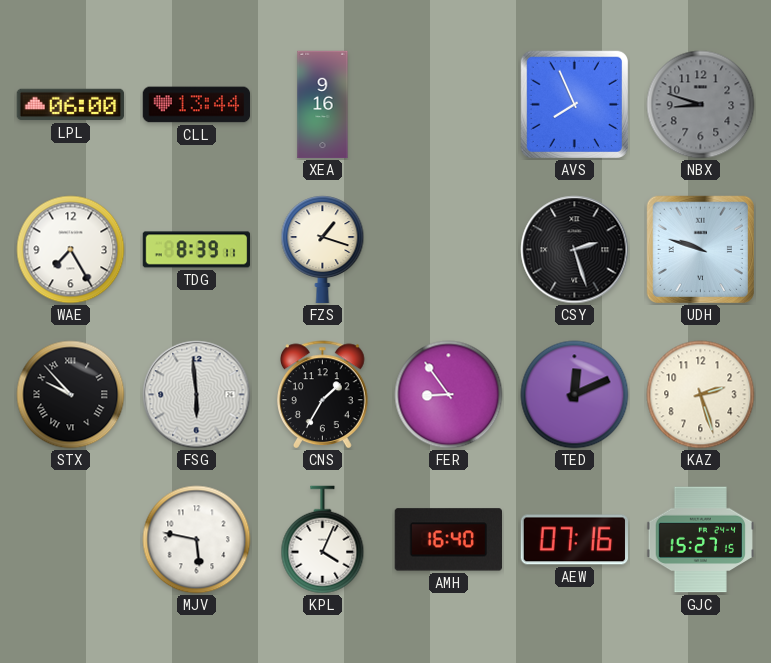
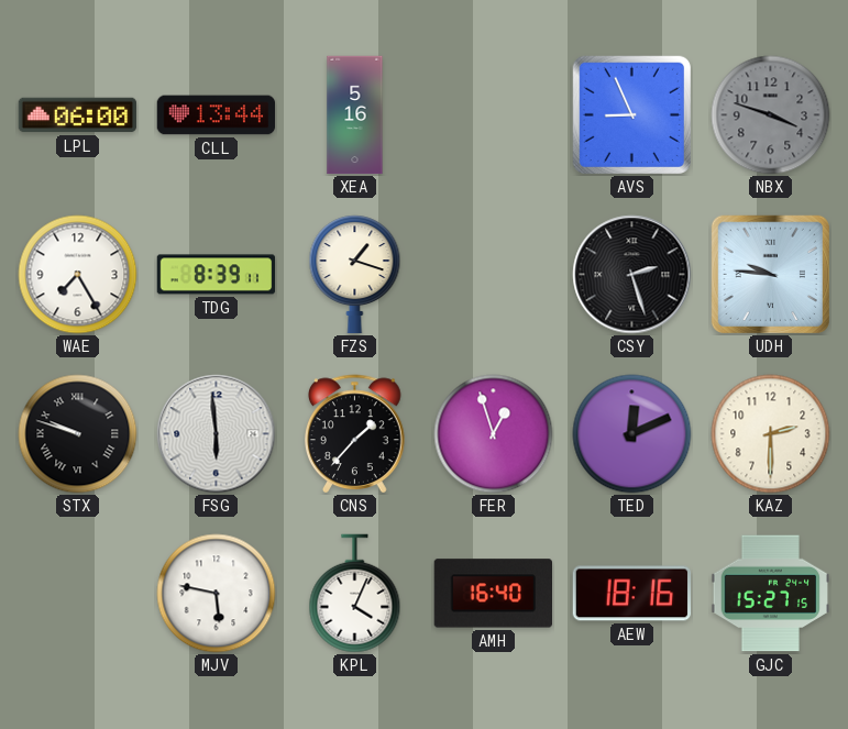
XEA: 9:16 -> 5:16
AVS: 7:56 -> 8:56
NBX: 8:48 -> 3:48
UDH: 9:48 -> 9:46
STX: 9:53 -> 9:48
CNS: 1:35 -> 1:37
FER: 8:54 -> 12:57
KAZ: 2:27 -> 2:30
AEW: 07:16 -> 18:16
